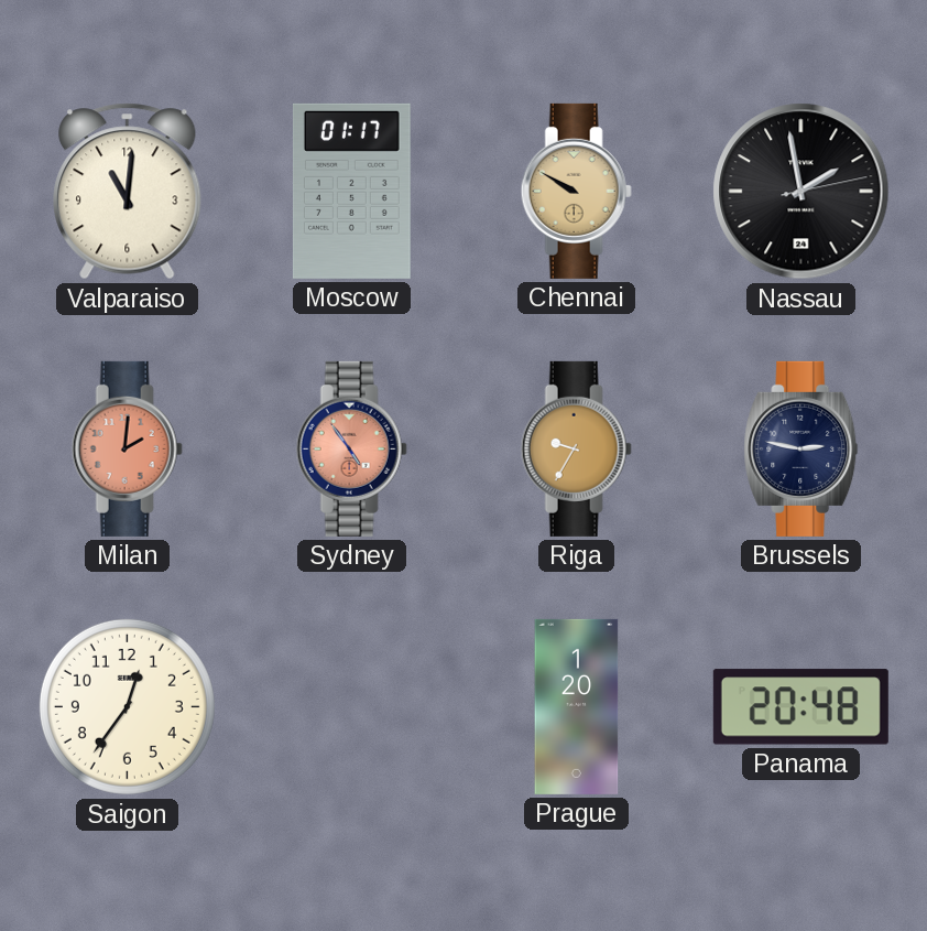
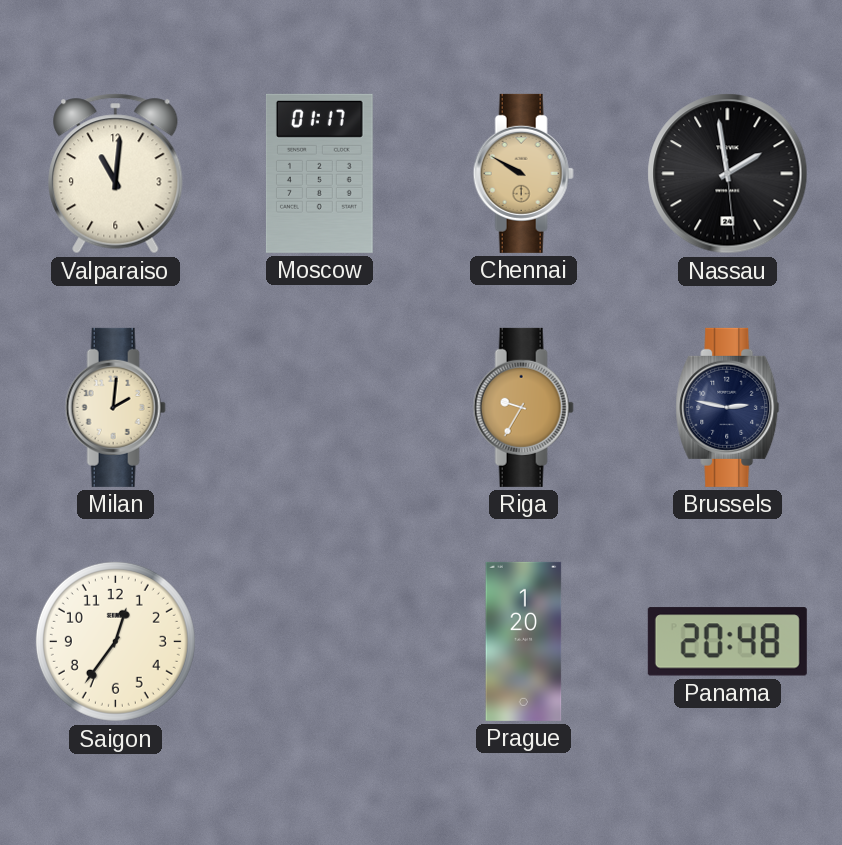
Nassau: 1:58:13 -> 1:58:29
Milan dial: salmon -> cream
Sydney: 4:54 -> none
